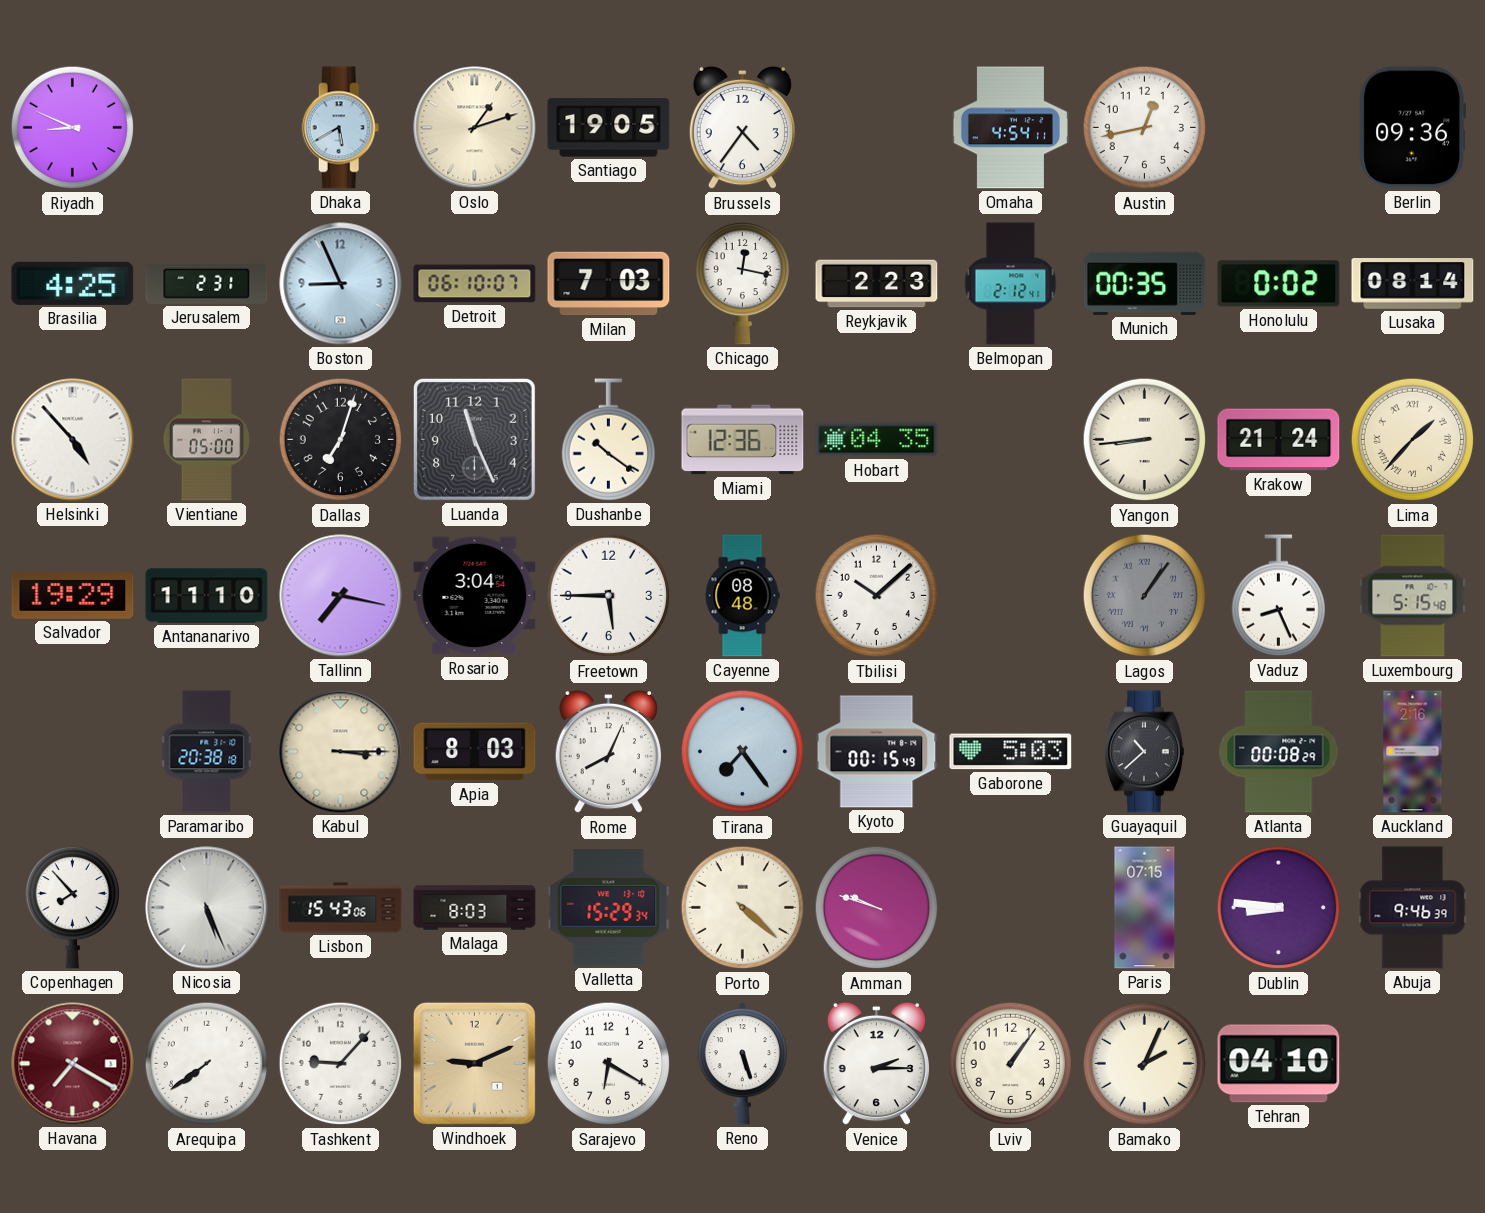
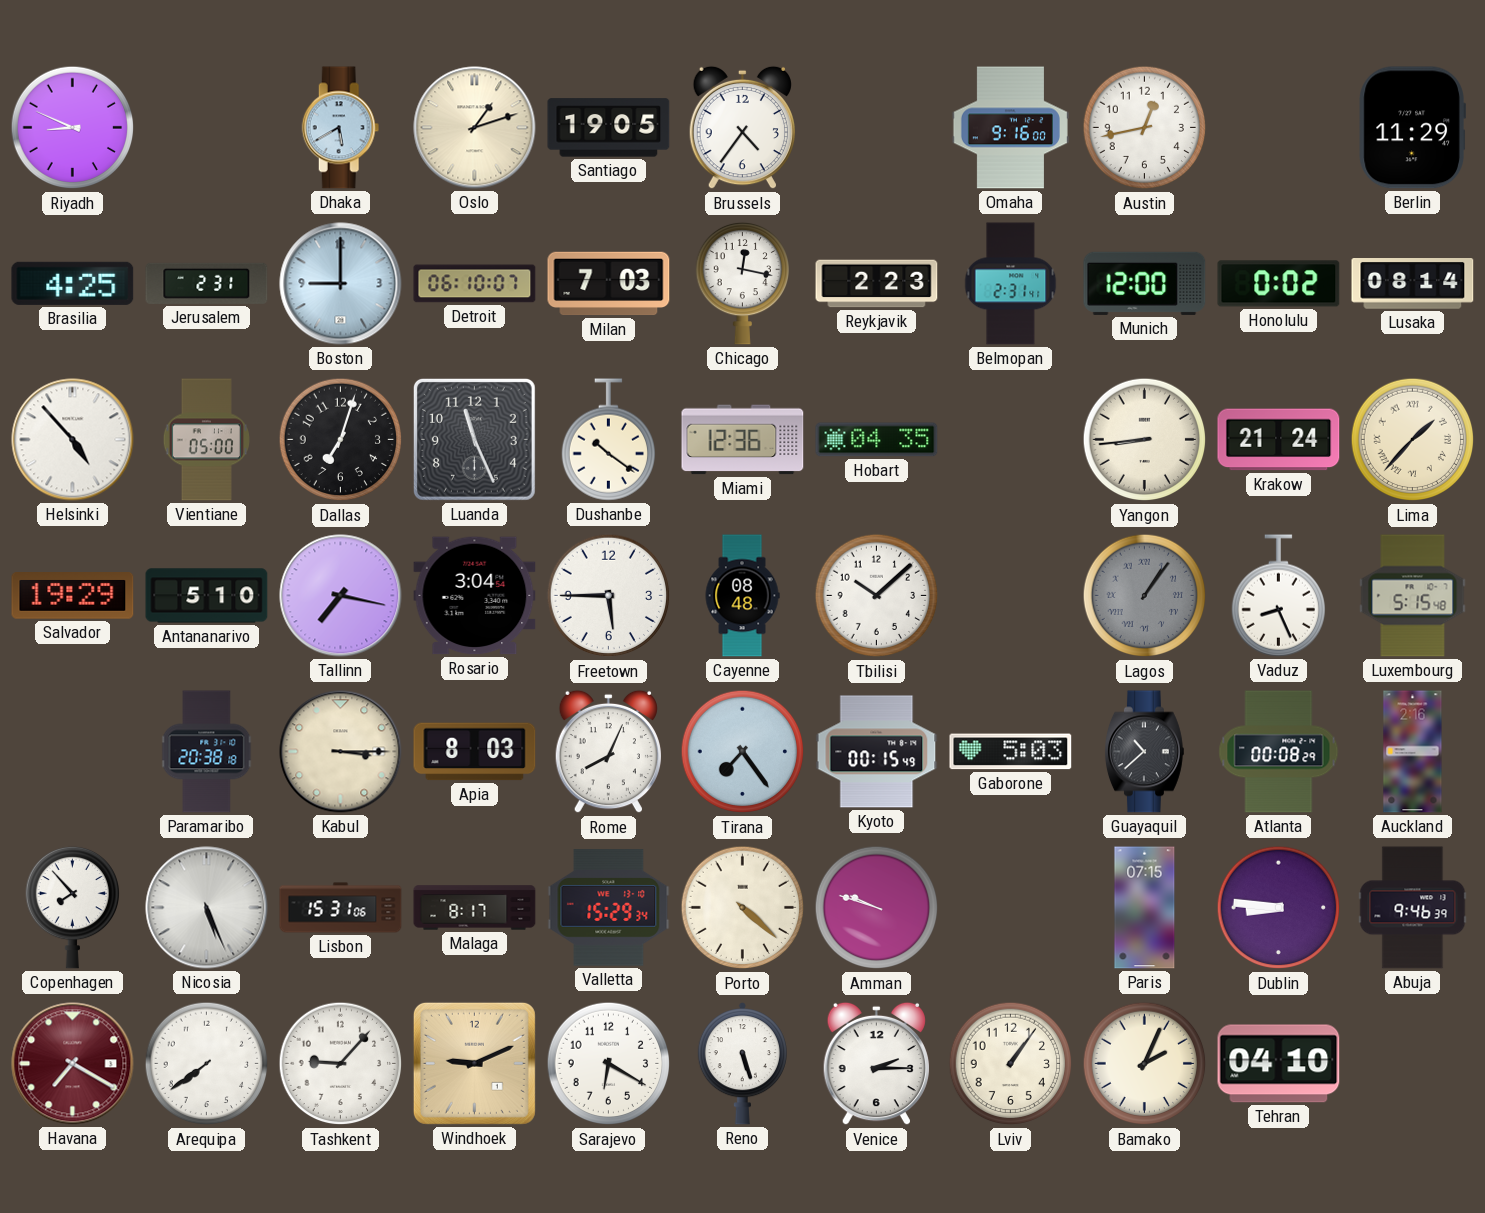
Omaha: 4:54 -> 9:16
Berlin: 09:36 -> 11:29
Boston: 8:56 -> 9:00
Belmopan: 2:12 -> 2:31
Munich: 00:35 -> 12:00
Antananarivo: 11:10 -> 5:10
Lisbon: 15:43 -> 15:31
Malaga: 8:03 -> 8:17
